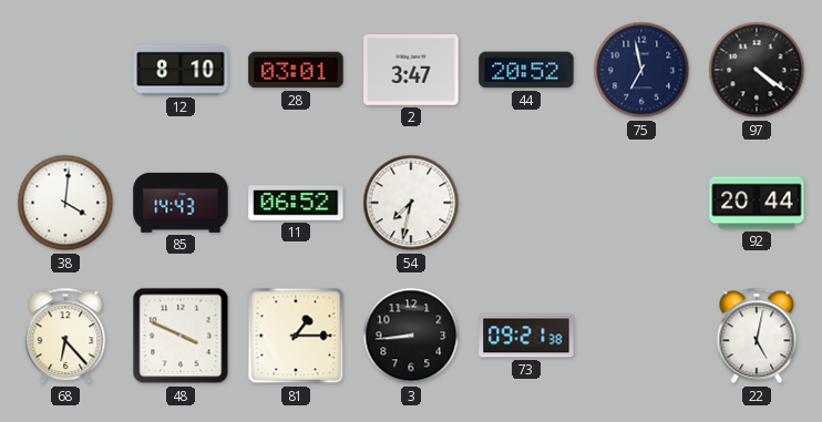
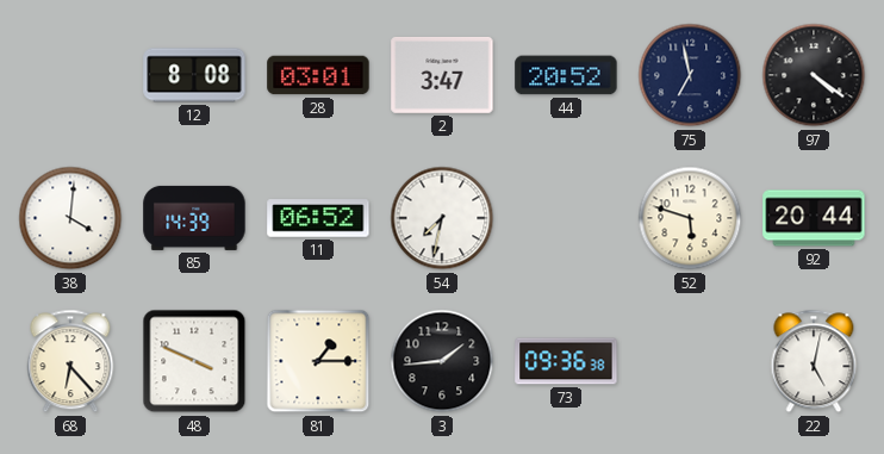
12: 8:10 -> 8:08
85: 14:43 -> 14:39
52: none -> 5:48
3: 8:44 -> 1:44
73: 09:21 -> 09:36
